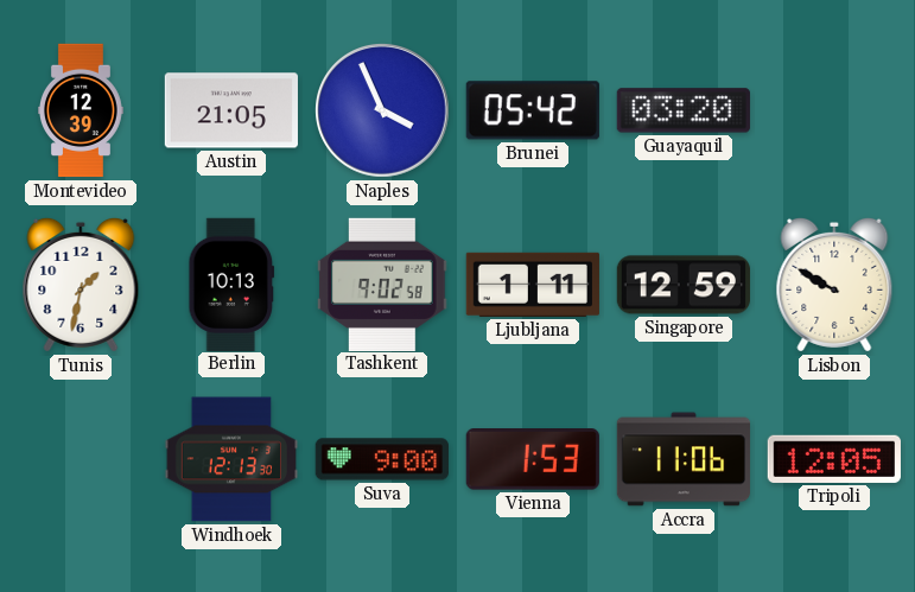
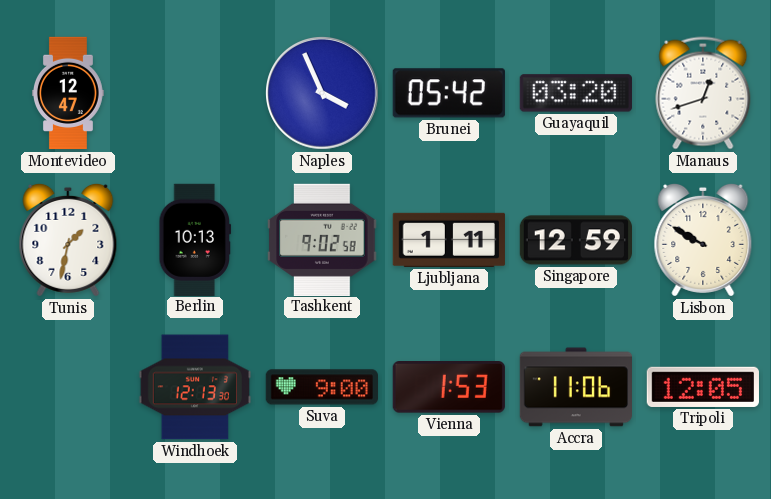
Montevideo: 12:39 -> 12:47
Austin: 21:05 -> none
Manaus: none -> 12:42
